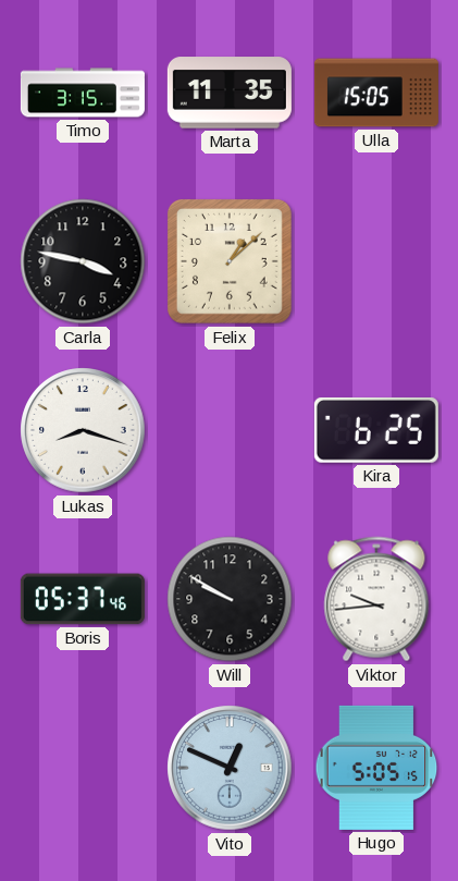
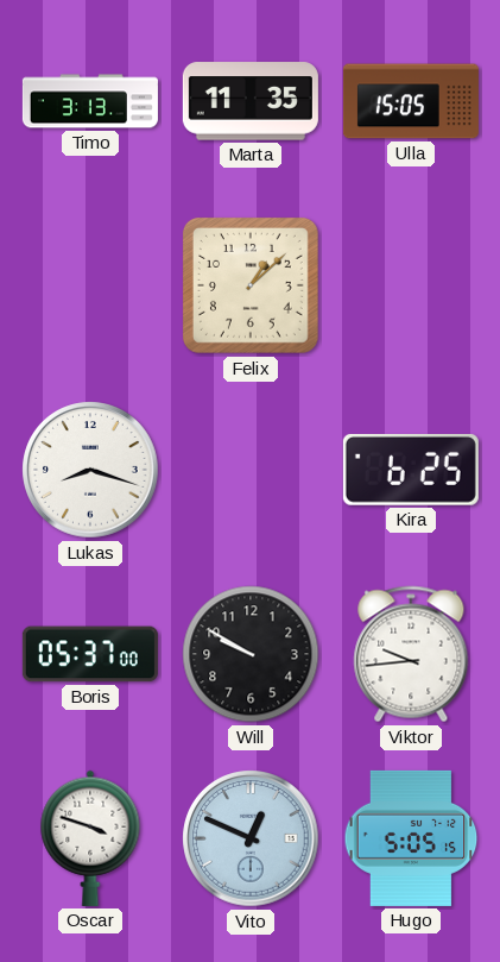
Timo: 3:15 -> 3:13
Carla: 3:47 -> none
Boris: 05:37:46 -> 05:37:00
Oscar: none -> 3:48
